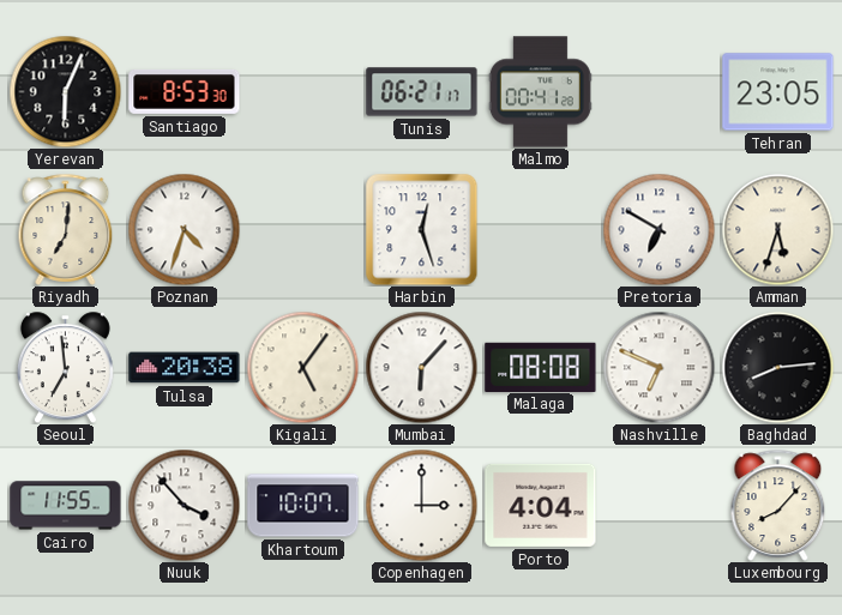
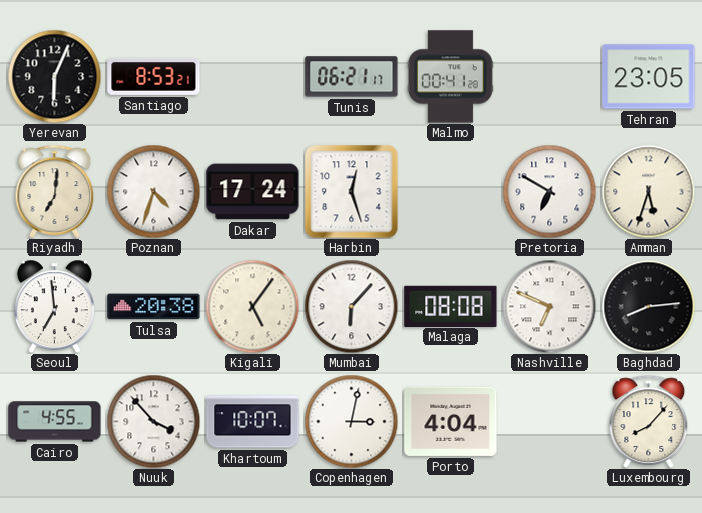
Santiago: 8:53:30 -> 8:53:21
Dakar: none -> 17:24
Cairo: 11:55 -> 4:55
Copenhagen: 3:00 -> 3:02
